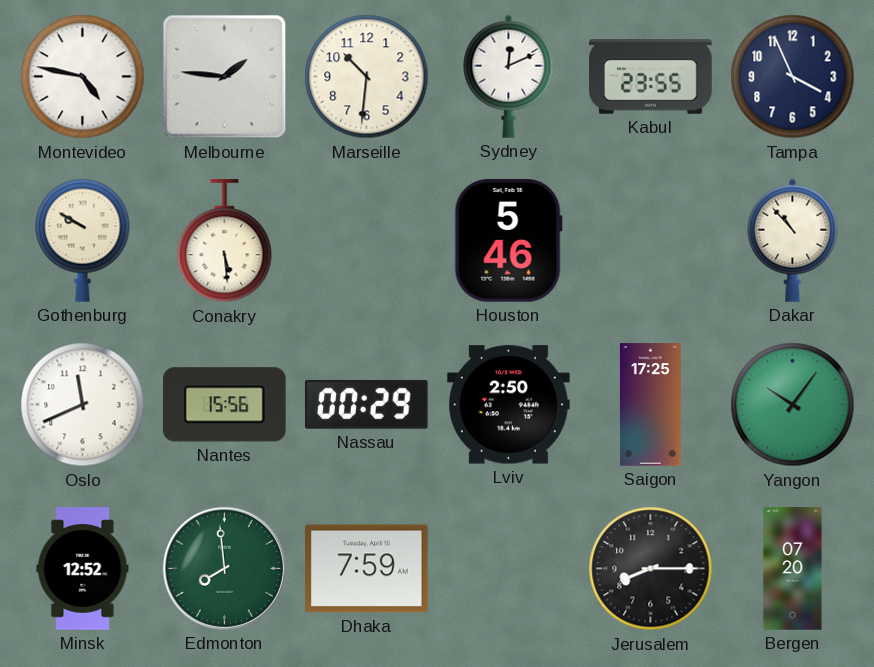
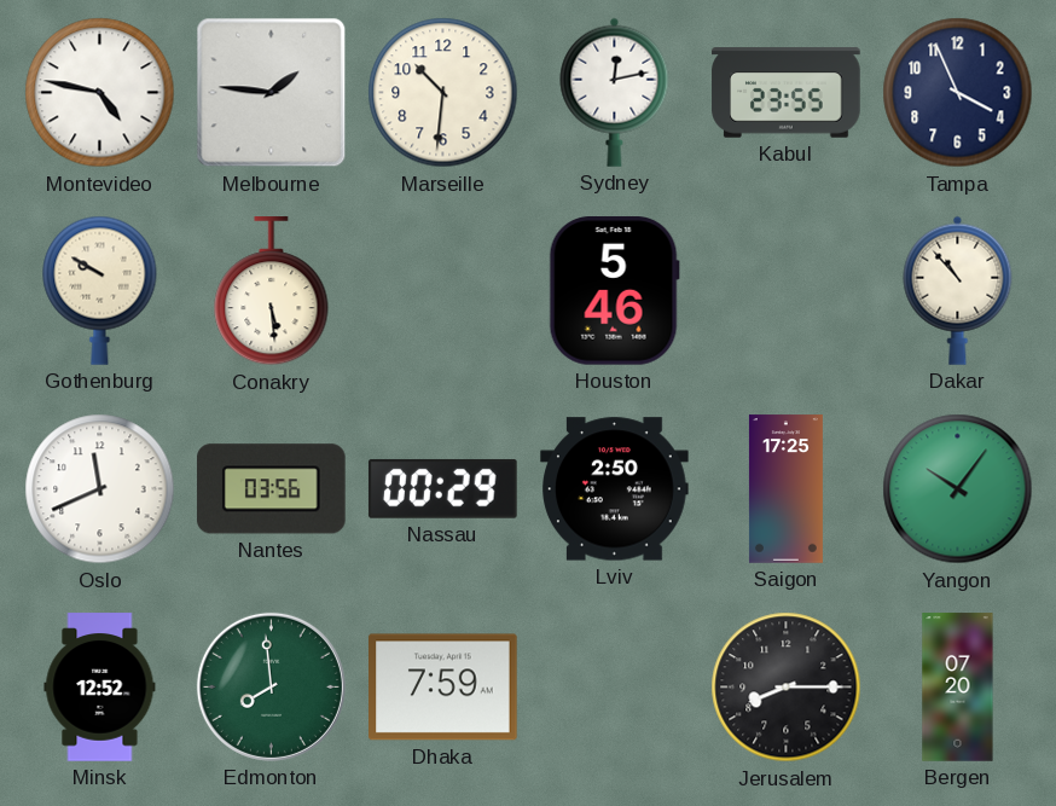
Sydney: 12:11 -> 12:13
Nantes: 15:56 -> 03:56
